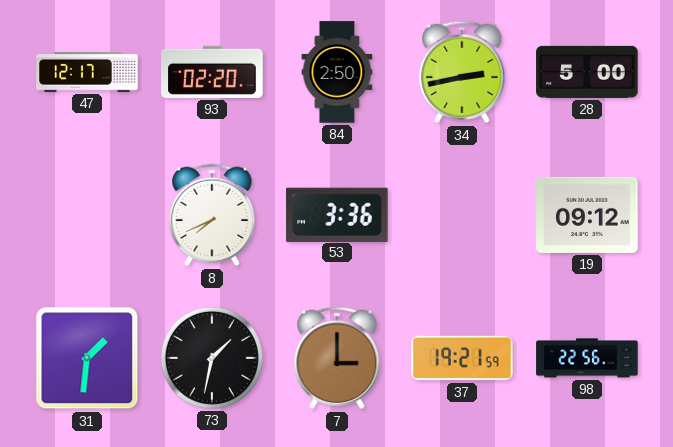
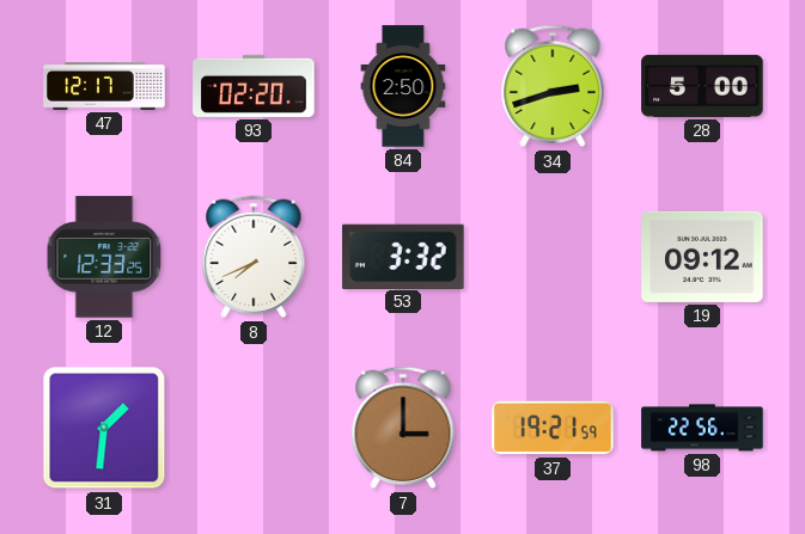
34: 2:43 -> 2:42
12: none -> 12:33
53: 3:36 -> 3:32
73: 1:32 -> none
